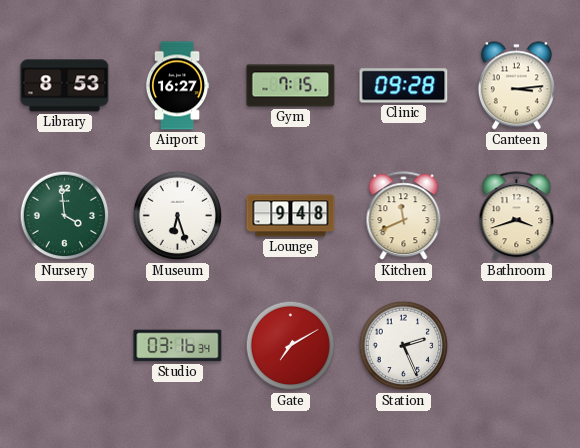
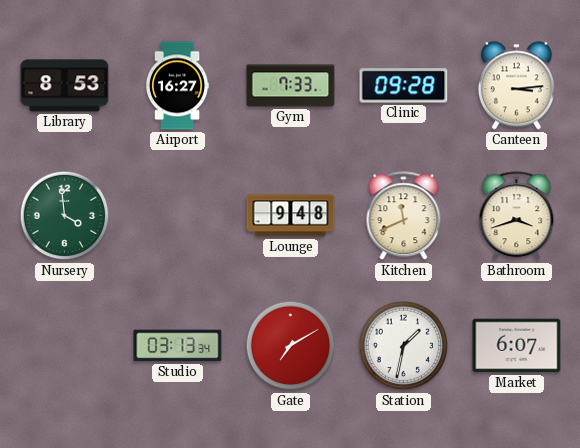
Gym: 7:15 -> 7:33
Museum: 6:27 -> none
Studio: 03:16 -> 03:13
Station: 2:26 -> 1:32
Market: none -> 6:07
